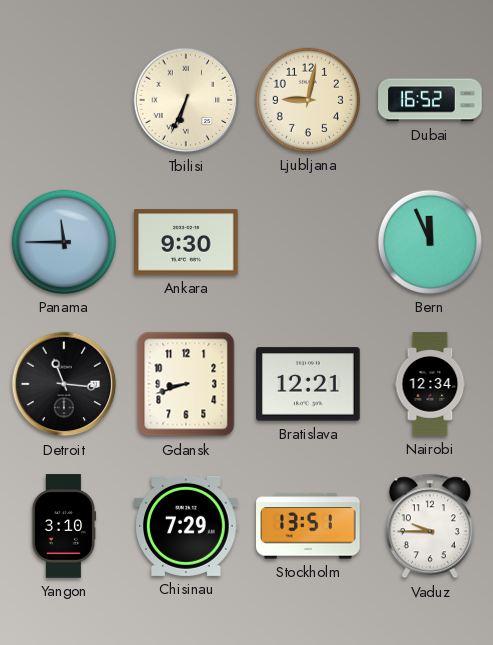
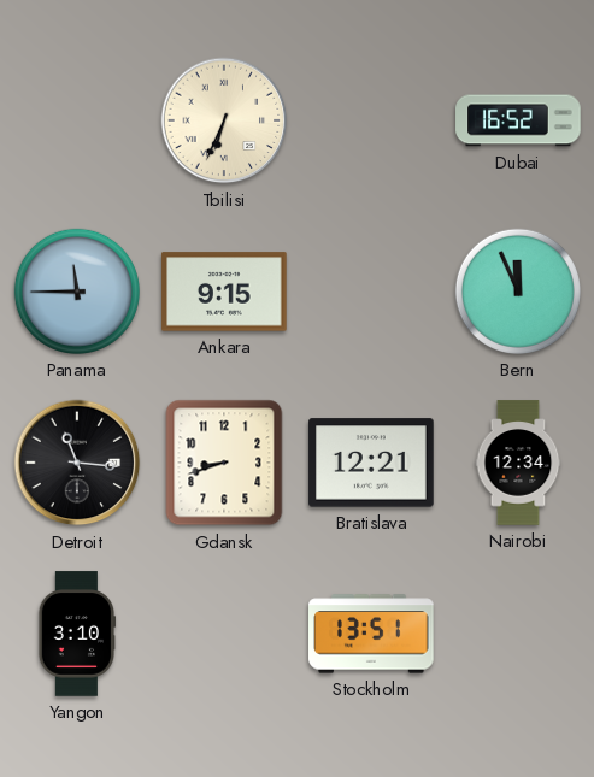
Ljubljana: 9:02 -> none
Ankara: 9:30 -> 9:15
Chisinau: 7:29 -> none
Vaduz: 9:45 -> none
